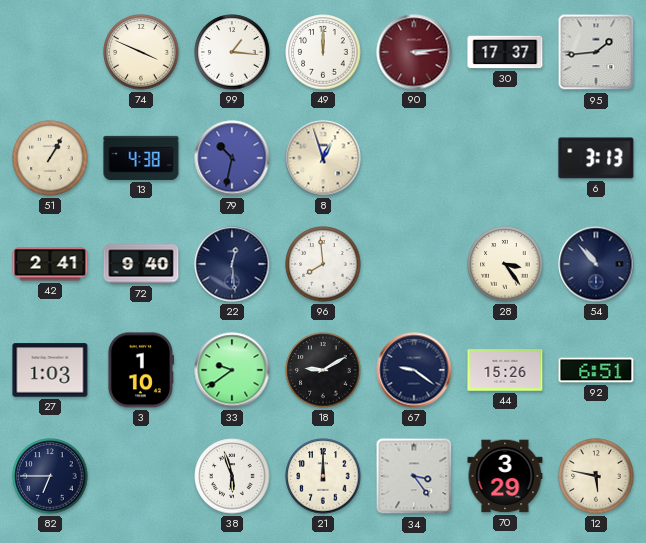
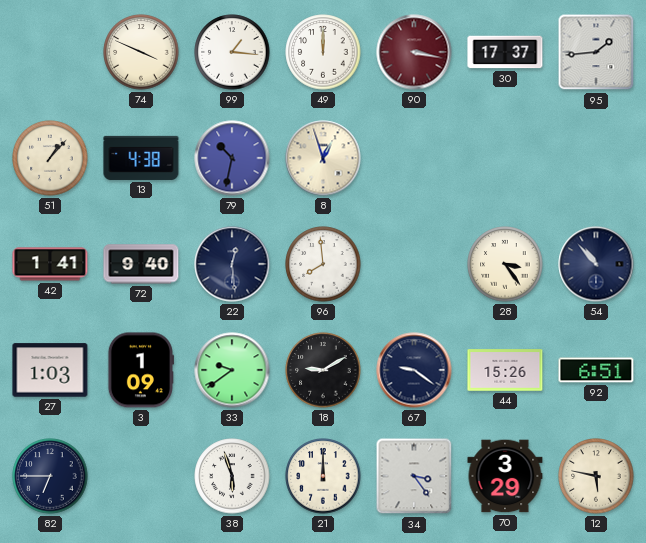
90: 3:14 -> 3:17
51: 1:05 -> 1:07
6: 3:13 -> none
42: 2:41 -> 1:41
3: 1:10 -> 1:09
